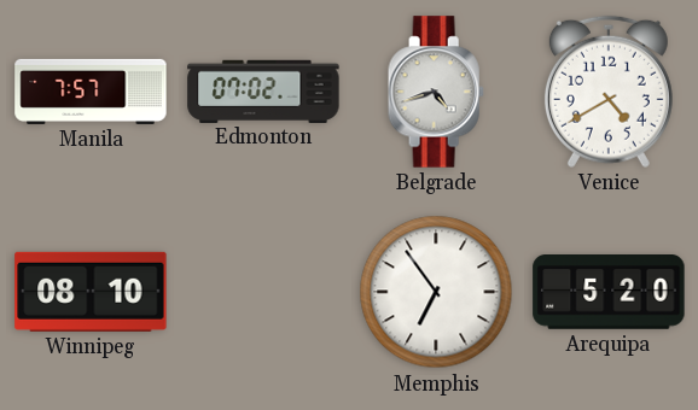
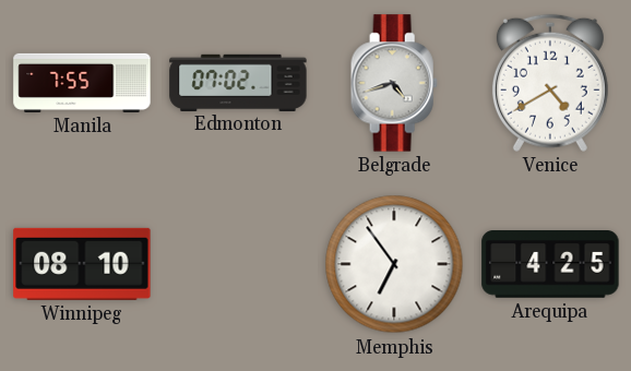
Manila: 7:57 -> 7:55
Arequipa: 5:20 -> 4:25
